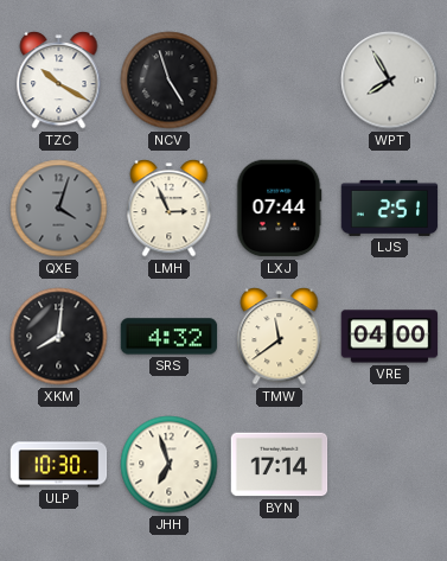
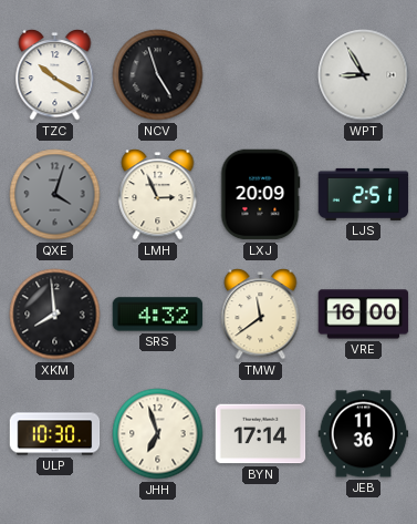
WPT: 7:55 -> 8:55
LXJ: 07:44 -> 20:09
XKM: 8:01 -> 7:59
VRE: 04:00 -> 16:00
JEB: none -> 11:36
